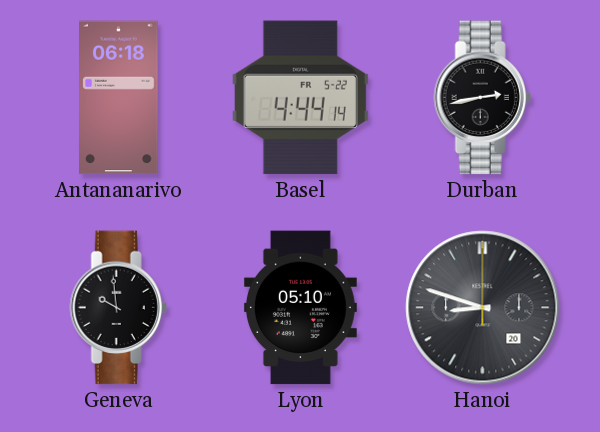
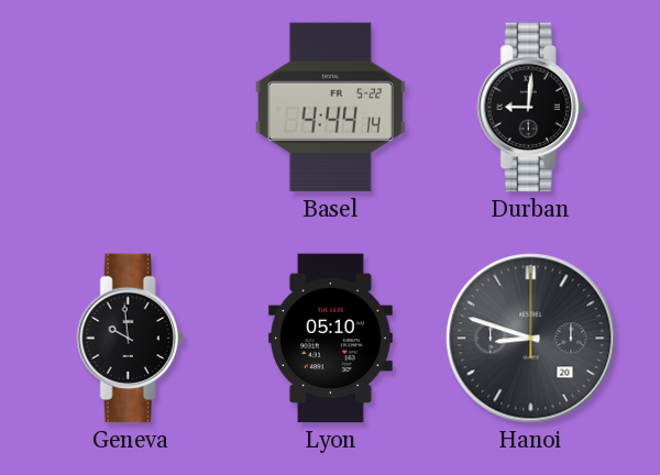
Antananarivo: 06:18 -> none
Durban: 2:43 -> 9:01
